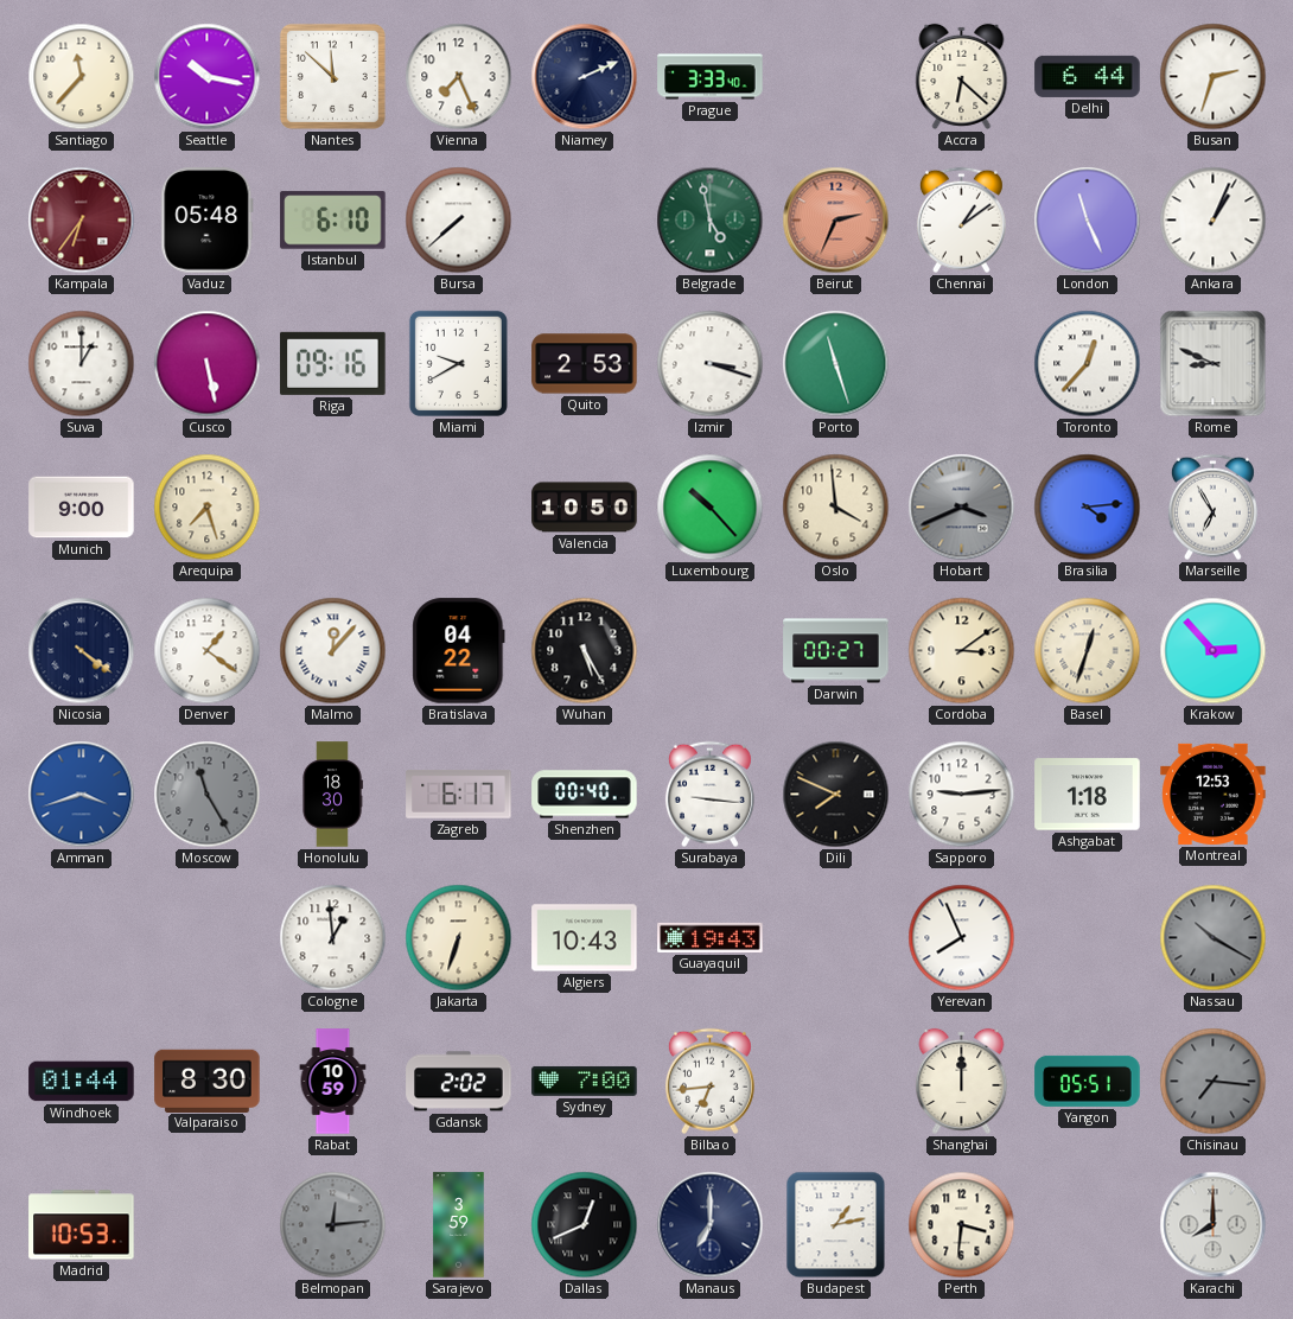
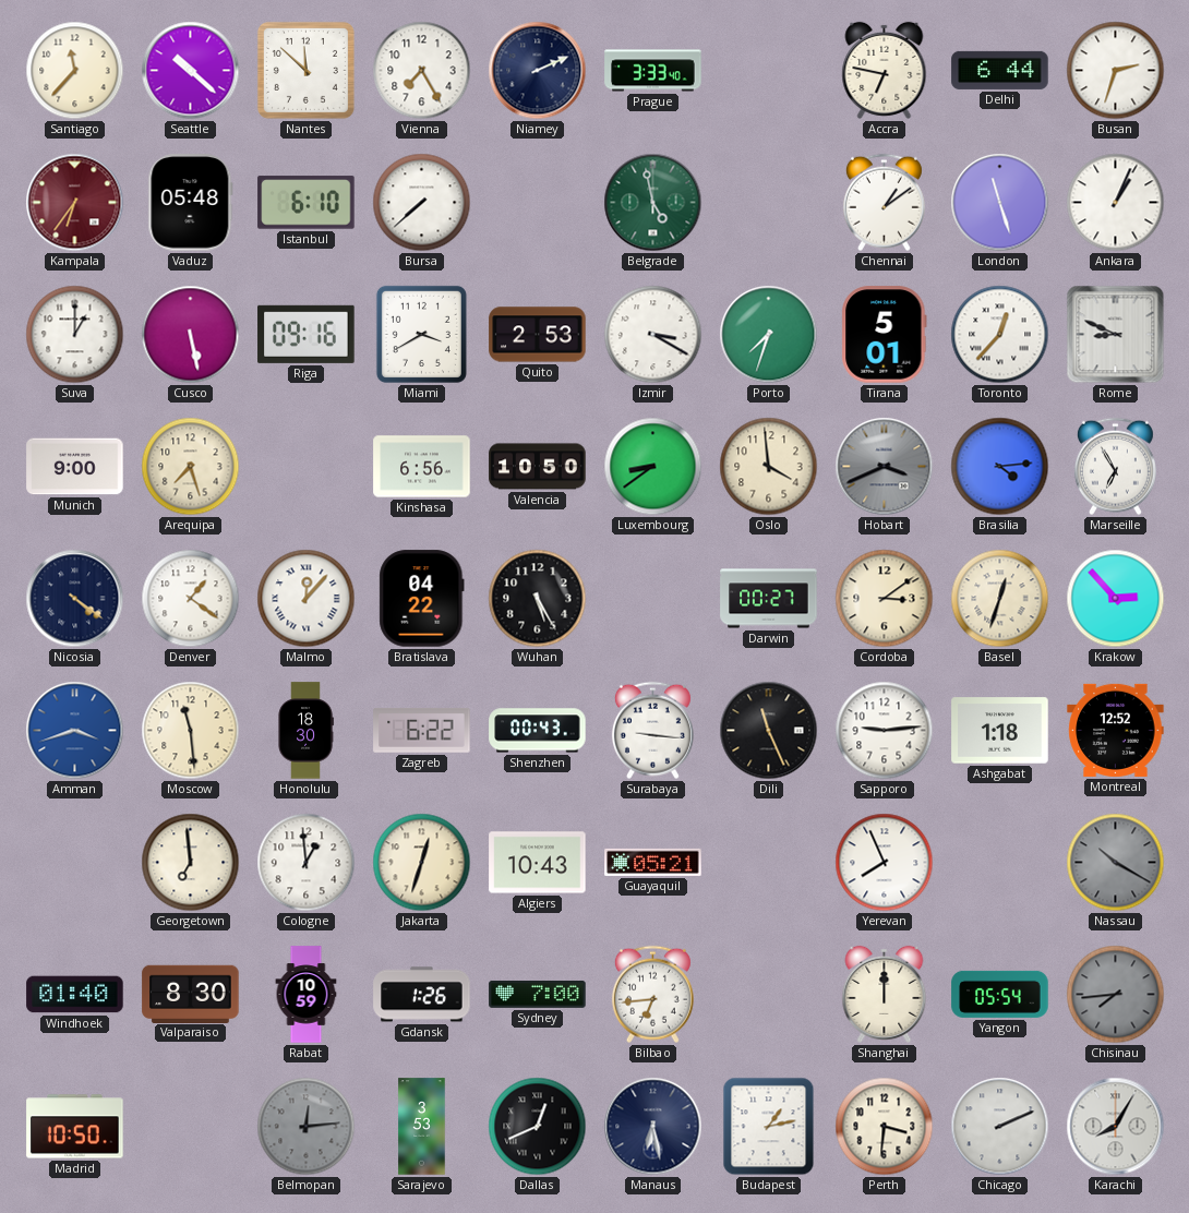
Seattle: 10:17 -> 10:22
Vienna: 7:26 -> 7:25
Accra: 6:22 -> 6:47
Beirut: 2:34 -> none
London: 11:26 -> 11:27
Miami: 9:40 -> 3:40
Izmir: 3:18 -> 3:20
Porto: 11:27 -> 7:33
Tirana: none -> 5:01
Kinshasa: none -> 6:56
Luxembourg: 10:23 -> 8:39
Moscow: 11:25 -> 11:29
Moscow dial: grey -> cream
Zagreb: 6:17 -> 6:22
Shenzhen: 00:40 -> 00:43
Dili: 7:49 -> 11:26
Montreal: 12:53 -> 12:52
Georgetown: none -> 6:59
Jakarta: 6:33 -> 12:33
Guayaquil: 19:43 -> 05:21
Windhoek: 01:44 -> 01:40
Gdansk: 2:02 -> 1:26
Yangon: 05:51 -> 05:54
Chisinau: 7:16 -> 7:44
Madrid: 10:53 -> 10:50
Sarajevo: 3:59 -> 3:53
Manaus: 7:00 -> 6:28
Chicago: none -> 2:11
Karachi: 8:00 -> 8:05
